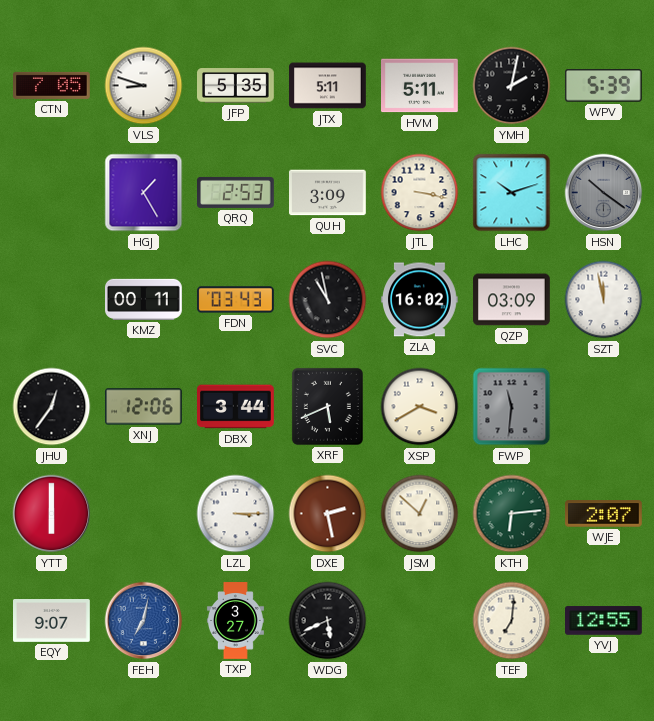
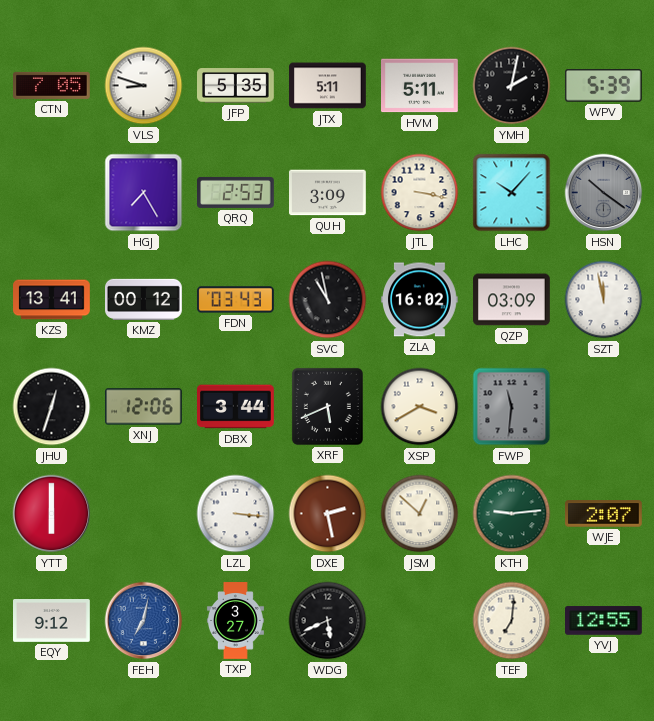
HGJ: 1:25 -> 7:25
LHC: 10:12 -> 10:07
KZS: none -> 13:41
KMZ: 00:11 -> 00:12
JHU: 12:36 -> 12:33
LZL: 3:15 -> 3:16
KTH: 6:14 -> 9:14
EQY: 9:07 -> 9:12
